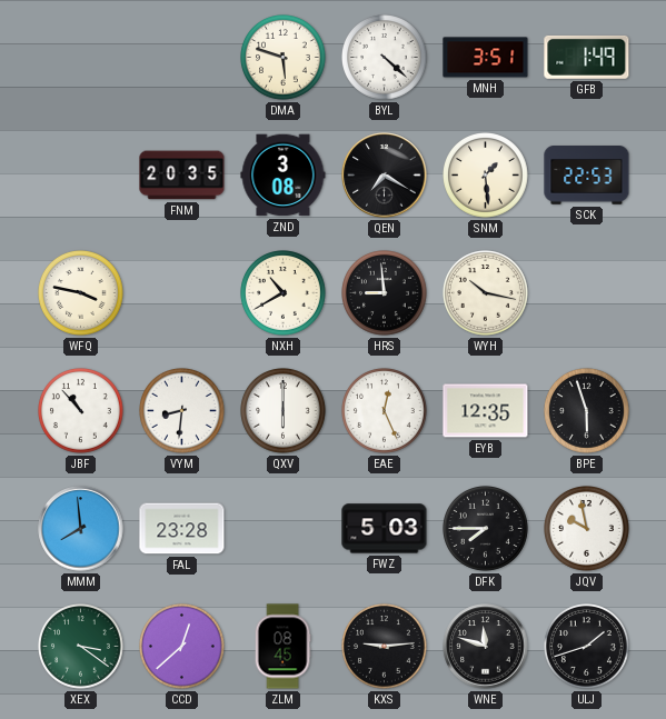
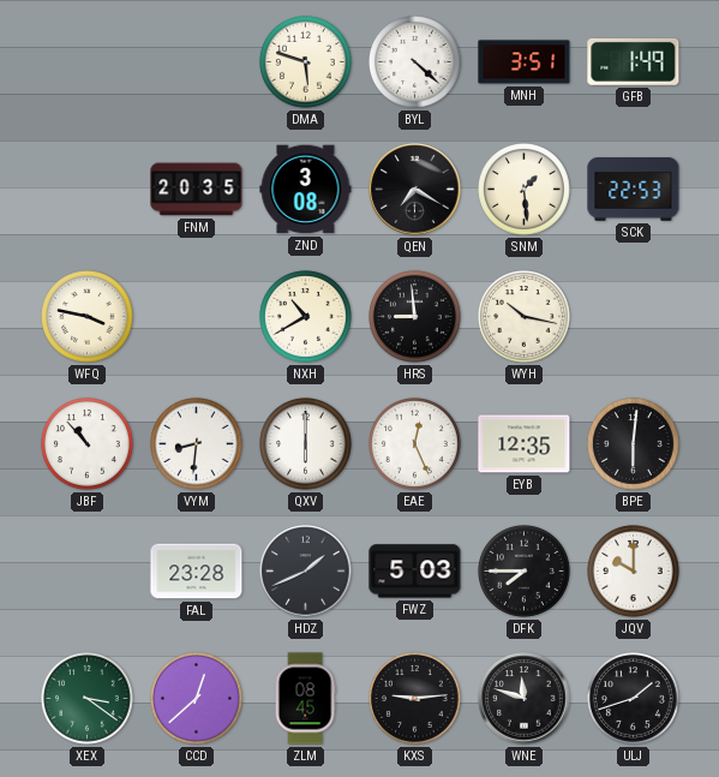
BPE: 5:57 -> 6:01
MMM: 7:59 -> none
HDZ: none -> 1:41
JQV: 9:58 -> 10:00
